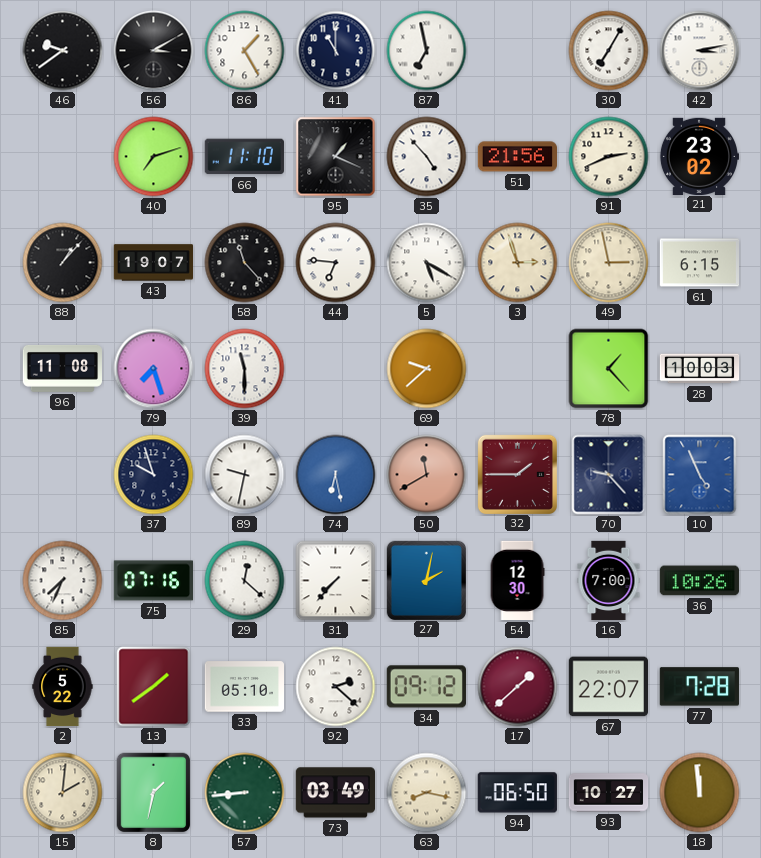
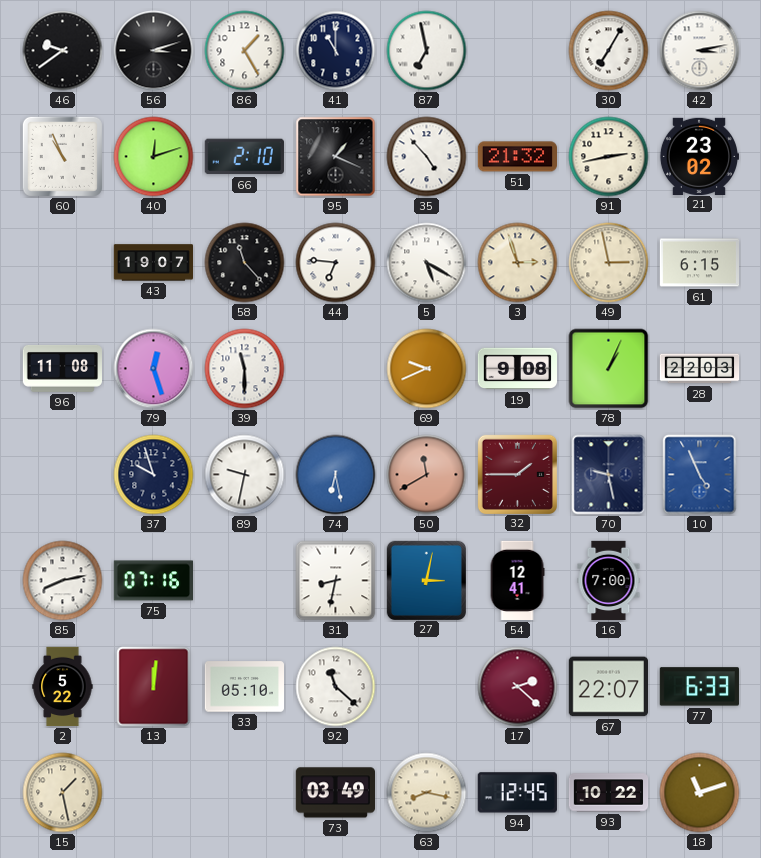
56: 3:10 -> 3:12
60: none -> 10:56
40: 7:12 -> 12:12
66: 11:10 -> 2:10
51: 21:56 -> 21:32
91: 2:41 -> 2:43
88: 1:07 -> none
79: 7:27 -> 12:27
69: 9:38 -> 9:41
19: none -> 9:08
78: 1:23 -> 1:04
28: 10:03 -> 22:03
70: 9:23 -> 9:28
85: 7:34 -> 8:13
29: 12:22 -> none
31: 7:37 -> 8:32
27: 2:02 -> 3:02
54: 12:30 -> 12:41
36: 10:26 -> none
13: 1:39 -> 12:01
92: 2:22 -> 11:22
34: 09:12 -> none
17: 1:38 -> 2:22
77: 7:28 -> 6:33
15: 2:01 -> 1:28
8: 1:32 -> none
57: 8:44 -> none
94: 06:50 -> 12:45
93: 10:27 -> 10:22
18: 11:59 -> 11:12
